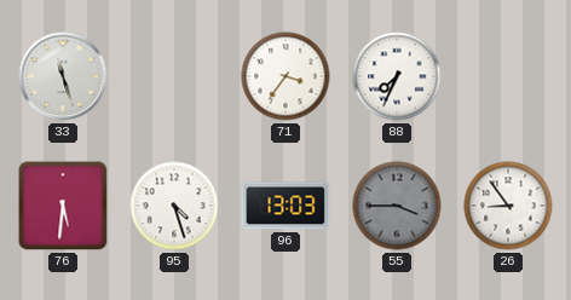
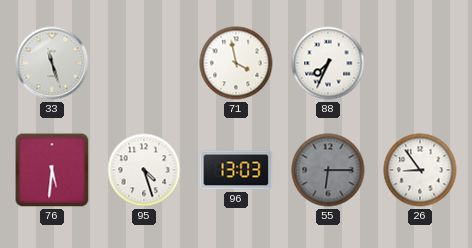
71: 3:36 -> 3:58
55: 3:45 -> 6:15
